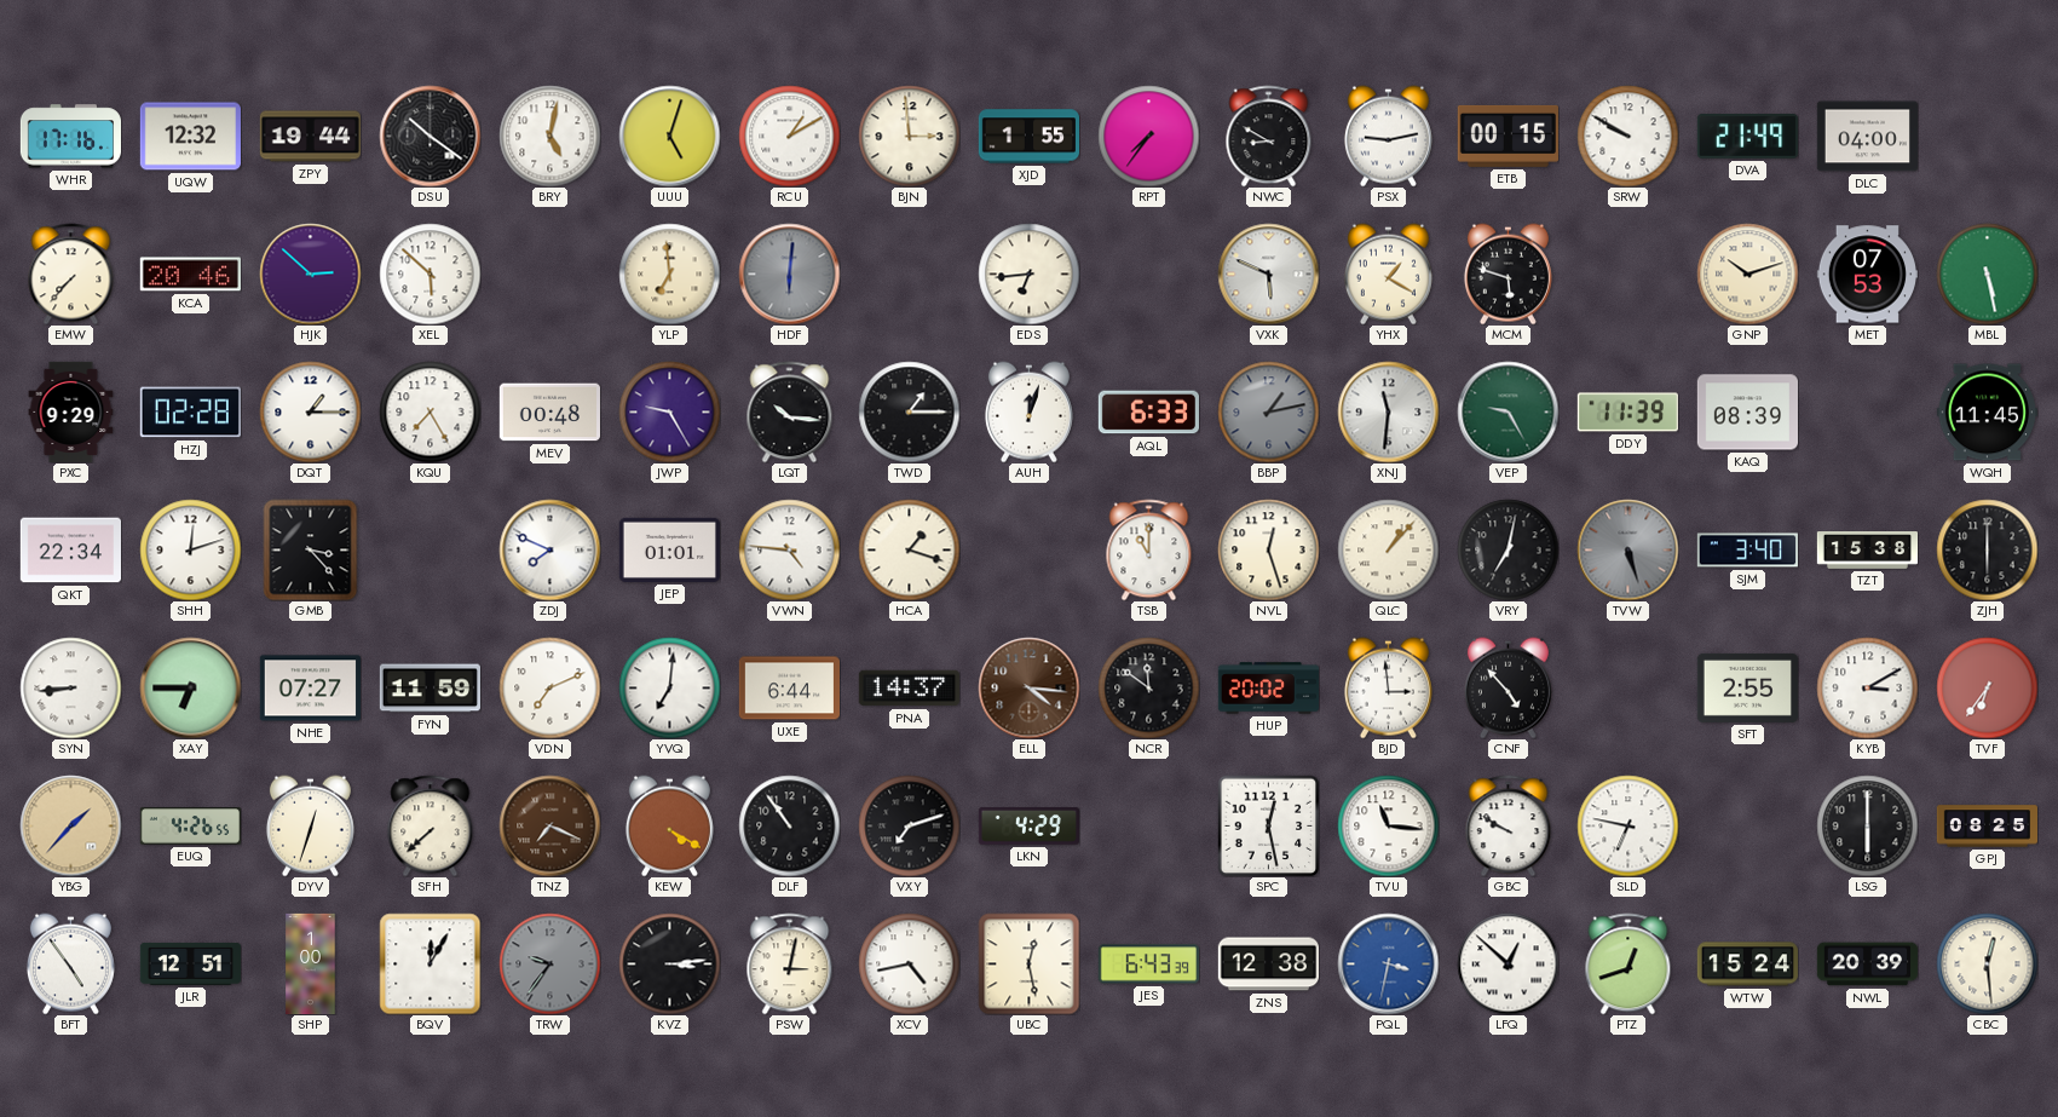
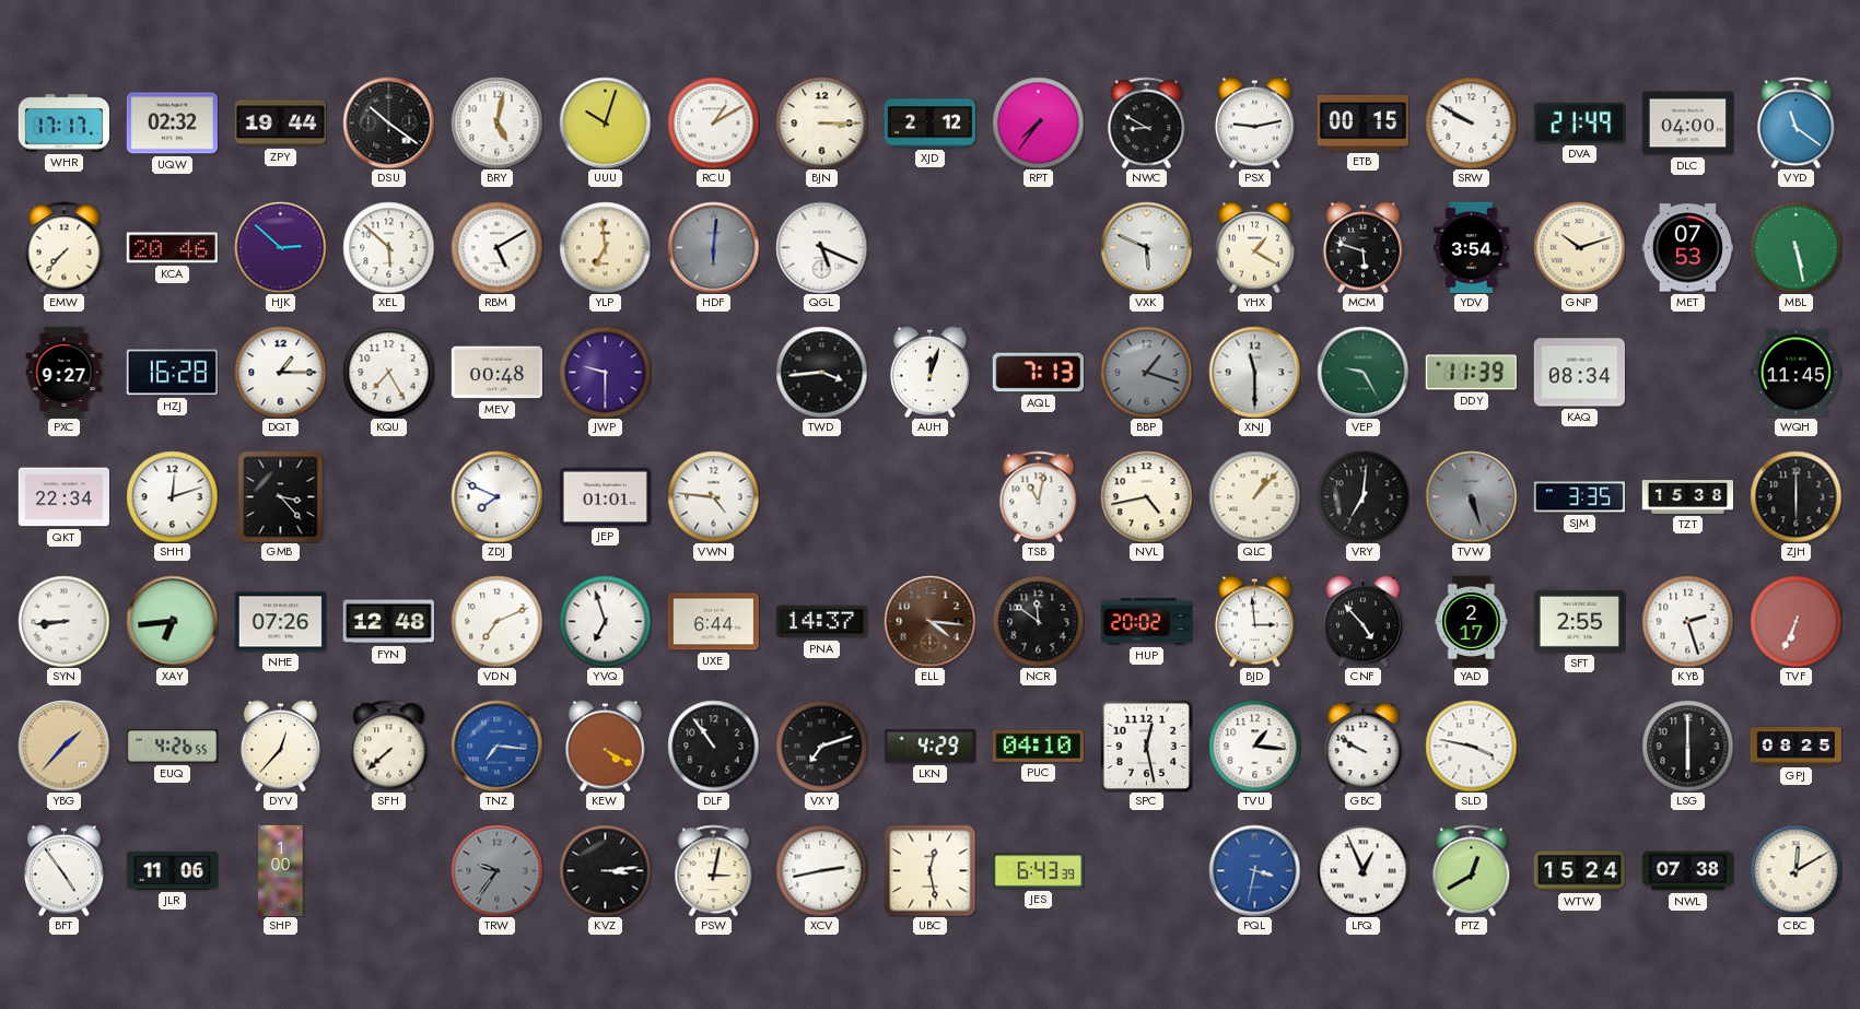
WHR: 17:16 -> 17:17
UQW: 12:32 -> 02:32
UUU: 5:03 -> 10:03
BJN: 2:59 -> 3:15
XJD: 1:55 -> 2:12
VYD: none -> 11:21
RBM: none -> 5:10
QGL: none -> 5:19
EDS: 6:44 -> none
YDV: none -> 3:54
PXC: 9:29 -> 9:27
HZJ: 02:28 -> 16:28
JWP: 9:25 -> 9:30
LQT: 10:16 -> none
TWD: 1:15 -> 3:44
AQL: 6:33 -> 7:13
BBP: 1:13 -> 1:18
XNJ: 11:31 -> 11:30
KAQ: 08:39 -> 08:34
HCA: 1:18 -> none
TSB: 11:00 -> 11:02
NVL: 12:27 -> 4:43
VRY: 7:02 -> 7:01
SJM: 3:40 -> 3:35
XAY: 6:45 -> 6:44
NHE: 07:27 -> 07:26
FYN: 11:59 -> 12:48
YVQ: 7:01 -> 6:57
YAD: none -> 2:17
KYB: 3:10 -> 2:27
TVF: 6:36 -> 6:34
DYV: 12:33 -> 12:37
TNZ: 7:19 -> 7:16
TNZ dial: brown -> blue
PUC: none -> 04:10
TVU: 11:16 -> 1:16
SLD: 6:47 -> 3:47
JLR: 12:51 -> 11:06
BQV: 12:05 -> none
XCV: 4:43 -> 2:43
ZNS: 12:38 -> none
LFQ: 12:52 -> 12:56
PTZ: 12:42 -> 12:40
NWL: 20:39 -> 07:38
CBC: 12:29 -> 12:10
